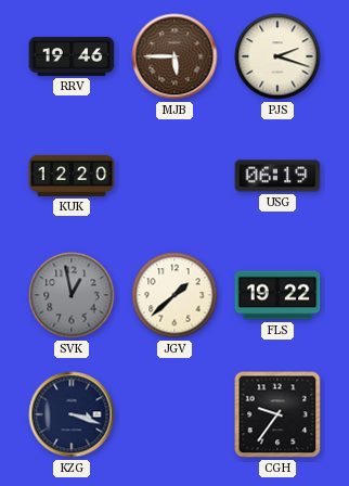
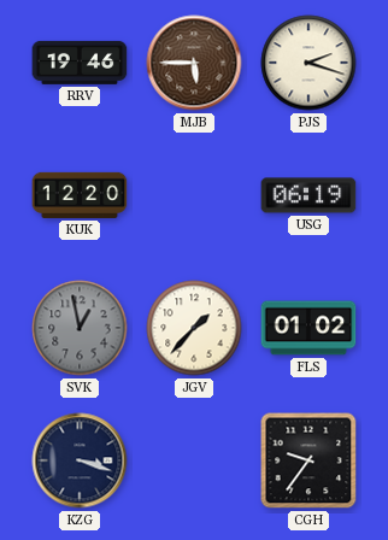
JGV: 1:38 -> 1:37
FLS: 19:22 -> 01:02
